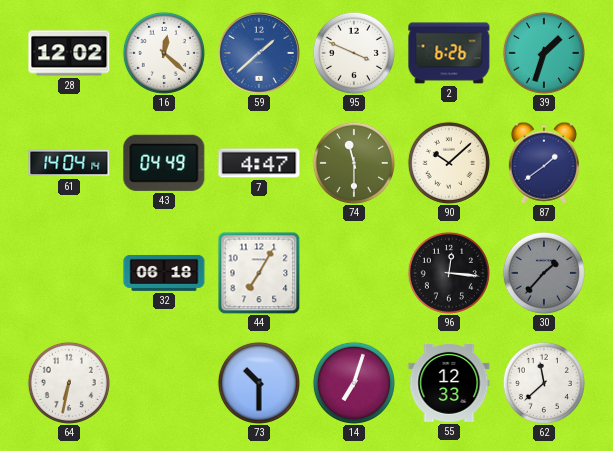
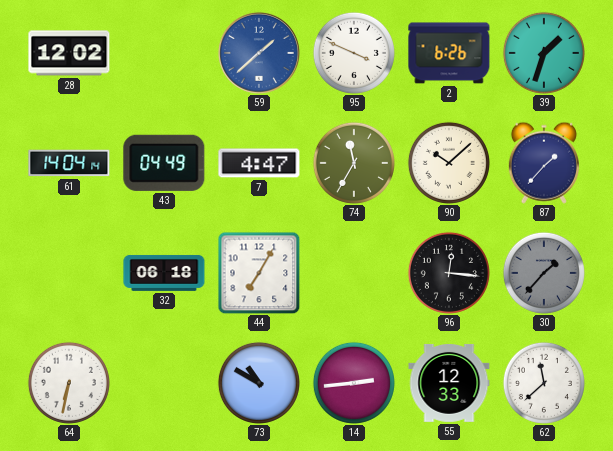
16: 12:22 -> none
74: 11:30 -> 11:35
87: 1:39 -> 1:37
73: 10:30 -> 10:50
14: 7:03 -> 2:44
